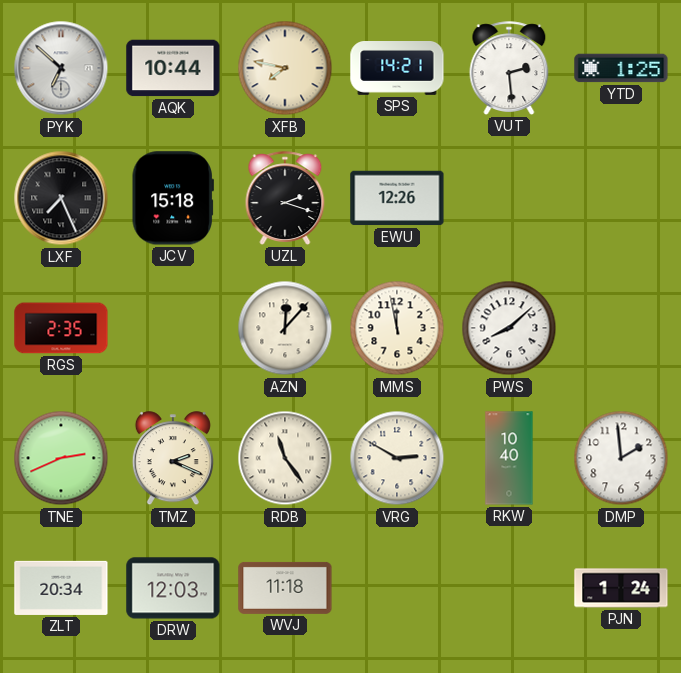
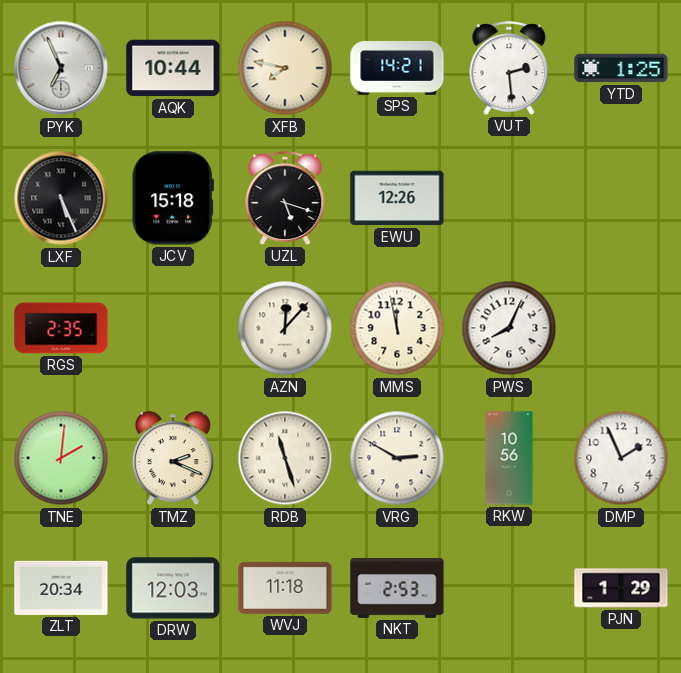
PYK: 6:52 -> 6:56
LXF: 7:26 -> 5:26
UZL: 2:18 -> 5:18
PWS: 8:08 -> 8:04
TNE: 2:41 -> 2:01
RDB: 11:24 -> 11:27
RKW: 10:40 -> 10:56
DMP: 1:59 -> 1:56
NKT: none -> 2:53
PJN: 1:24 -> 1:29
